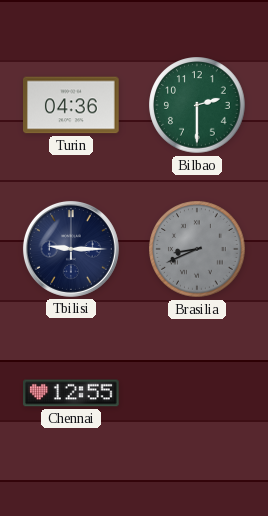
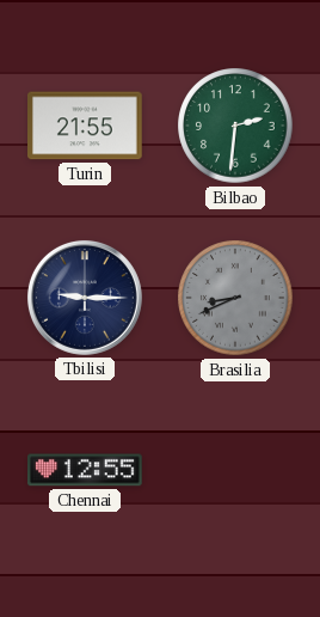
Turin: 04:36 -> 21:55
Bilbao: 2:30 -> 2:31
